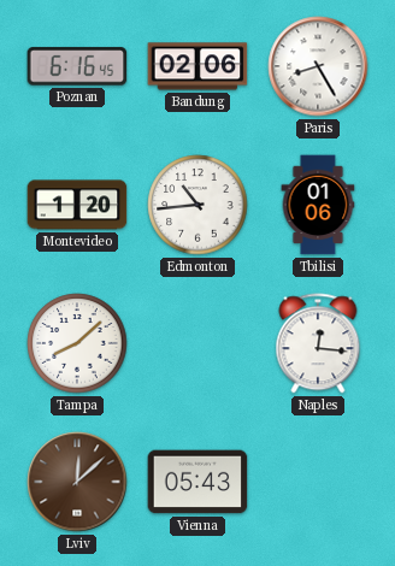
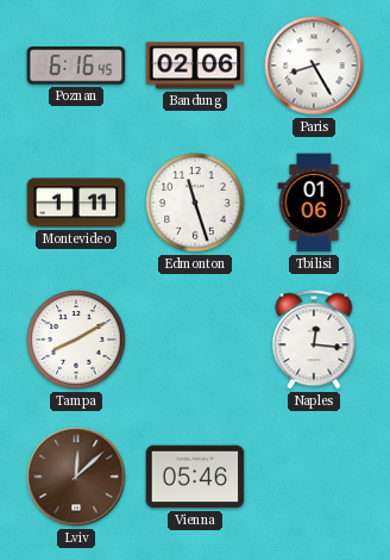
Montevideo: 1:20 -> 1:11
Edmonton: 10:44 -> 11:27
Tampa: 8:08 -> 8:10
Vienna: 05:43 -> 05:46
